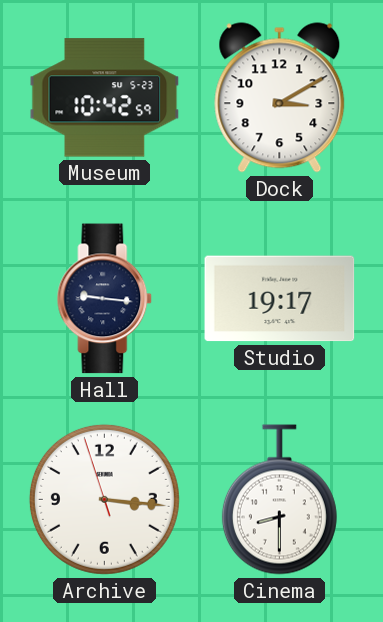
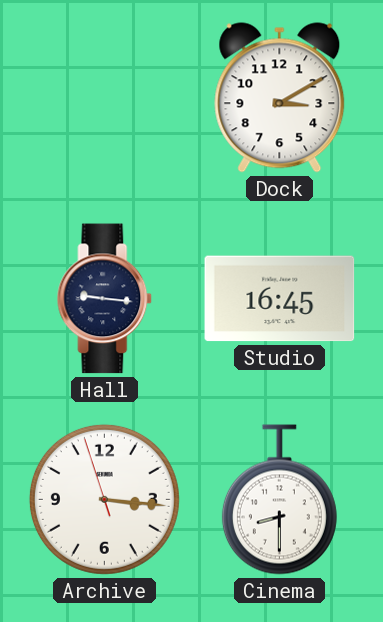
Museum: 10:42 -> none
Studio: 19:17 -> 16:45
